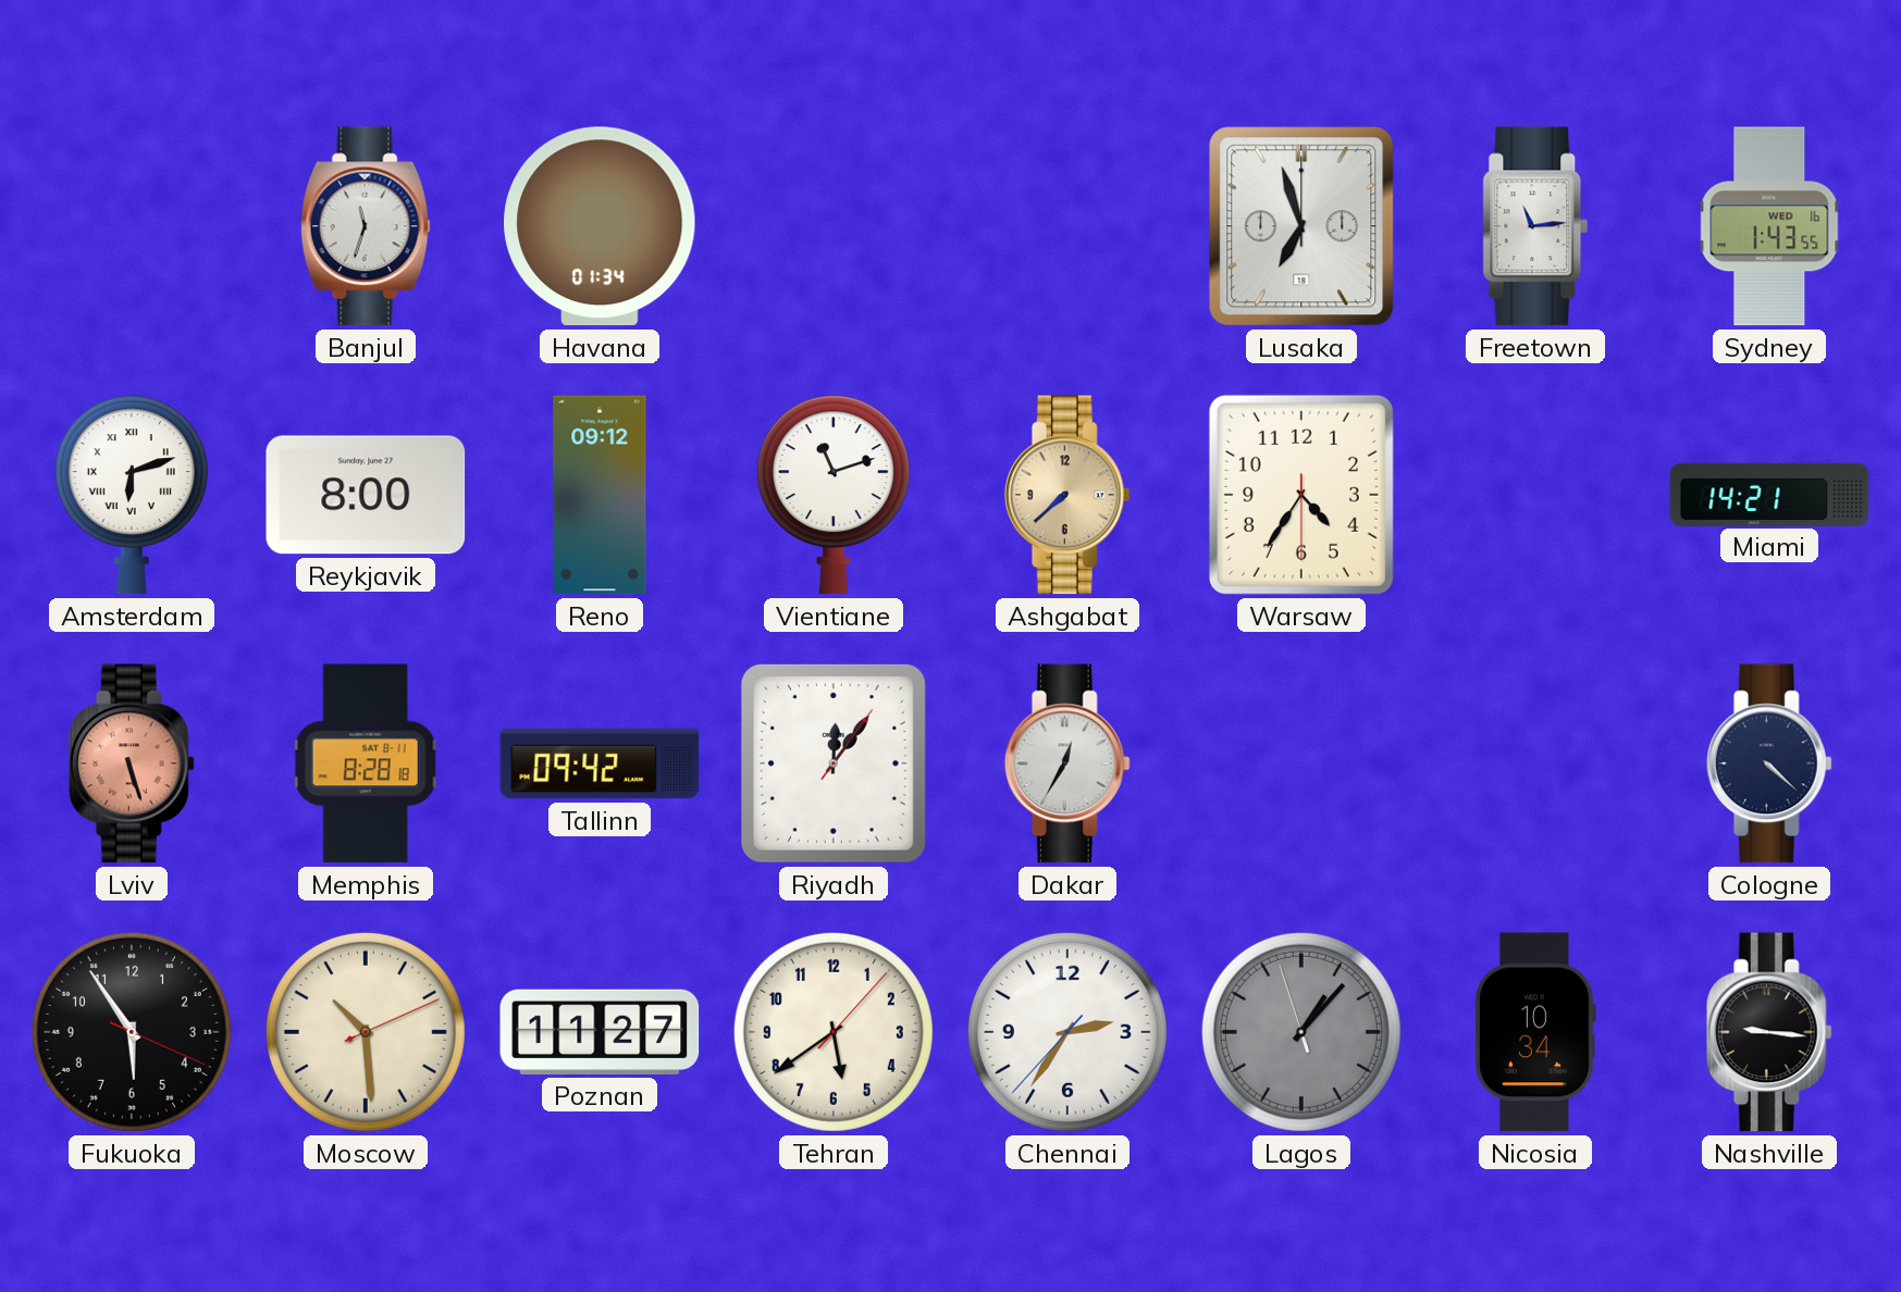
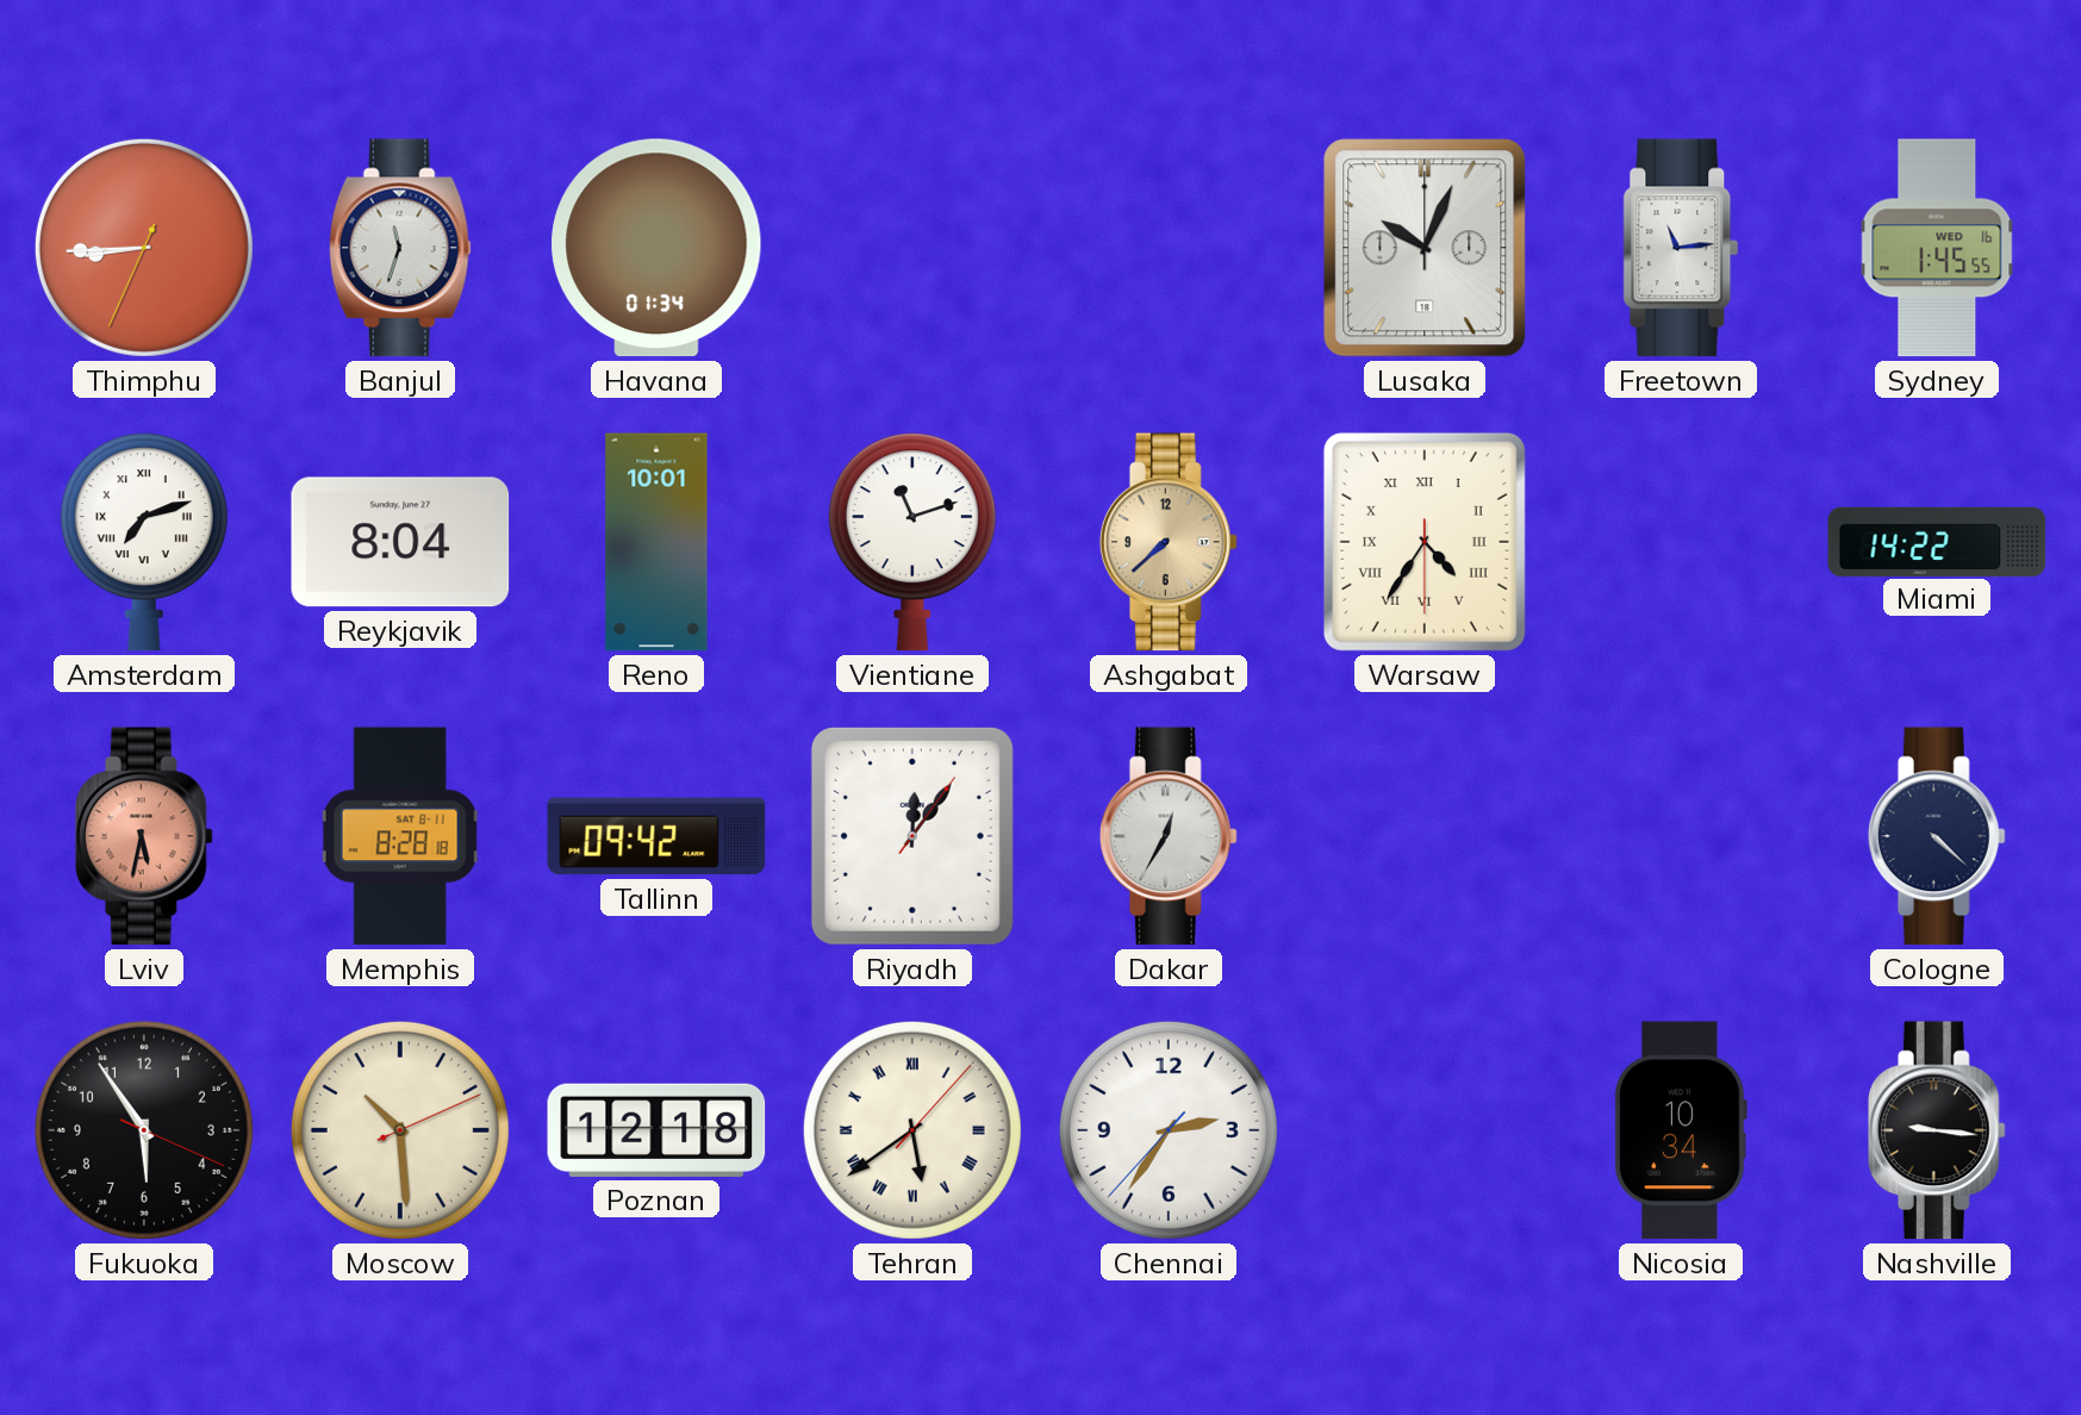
Thimphu: none -> 8:44
Lusaka: 6:57 -> 10:04
Sydney: 1:43 -> 1:45
Amsterdam: 6:12 -> 7:12
Reykjavik: 8:00 -> 8:04
Reno: 09:12 -> 10:01
Warsaw numerals: Arabic -> Roman
Miami: 14:21 -> 14:22
Lviv: 5:27 -> 5:32
Poznan: 11:27 -> 12:18
Tehran numerals: Arabic -> Roman
Lagos: 1:06 -> none
